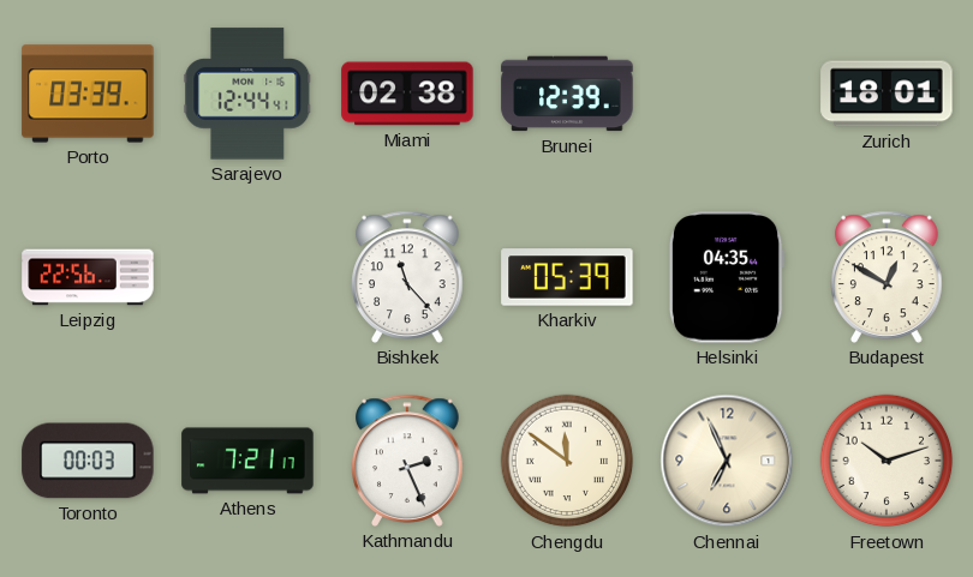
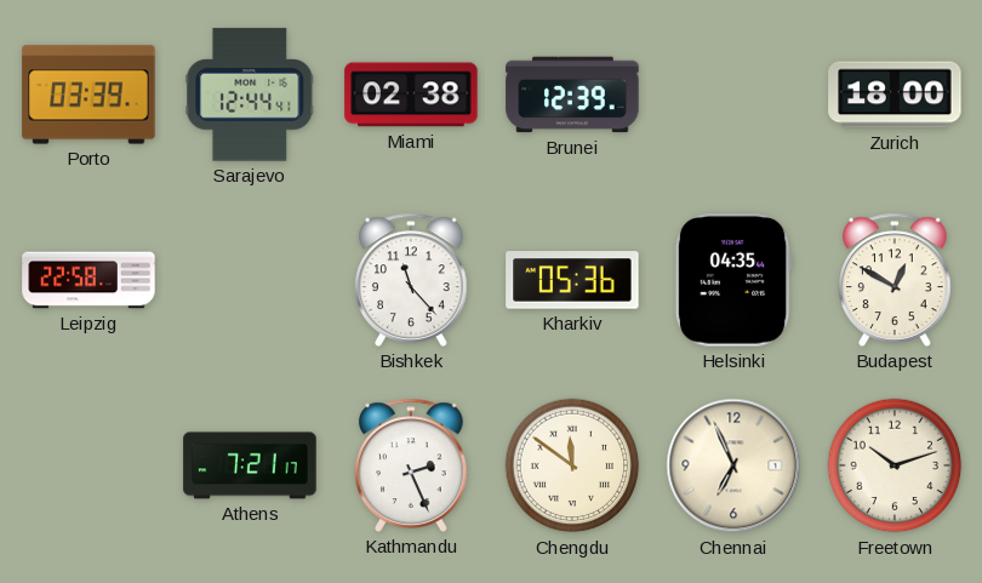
Zurich: 18:01 -> 18:00
Leipzig: 22:56 -> 22:58
Kharkiv: 05:39 -> 05:36
Toronto: 00:03 -> none
